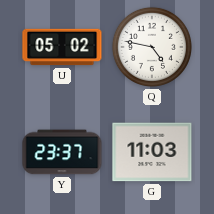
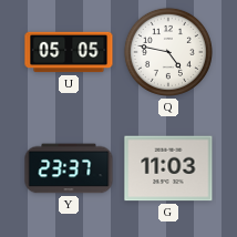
U: 05:02 -> 05:05
